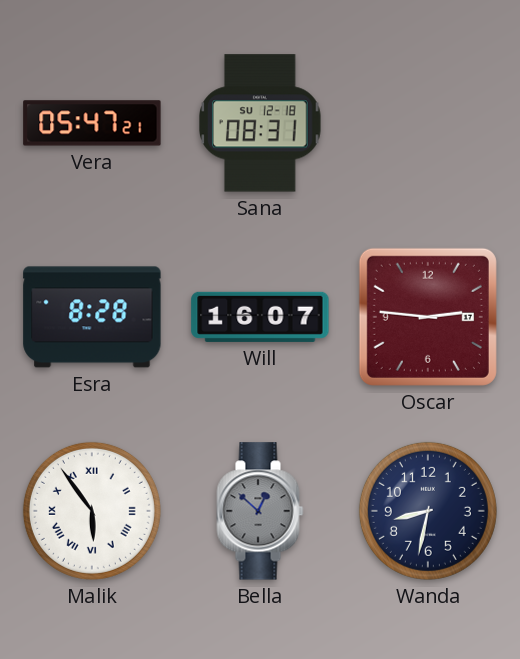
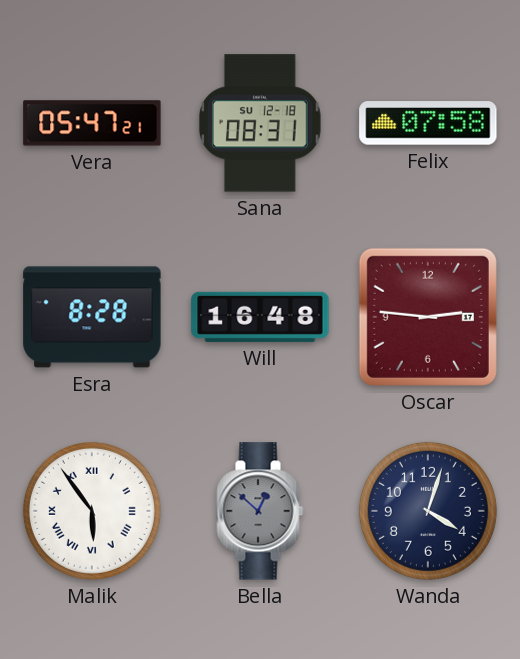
Felix: none -> 07:58
Will: 16:07 -> 16:48
Wanda: 8:32 -> 4:03
